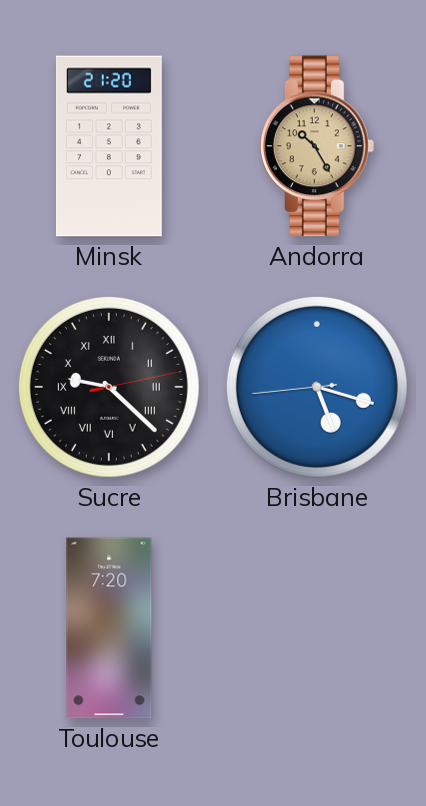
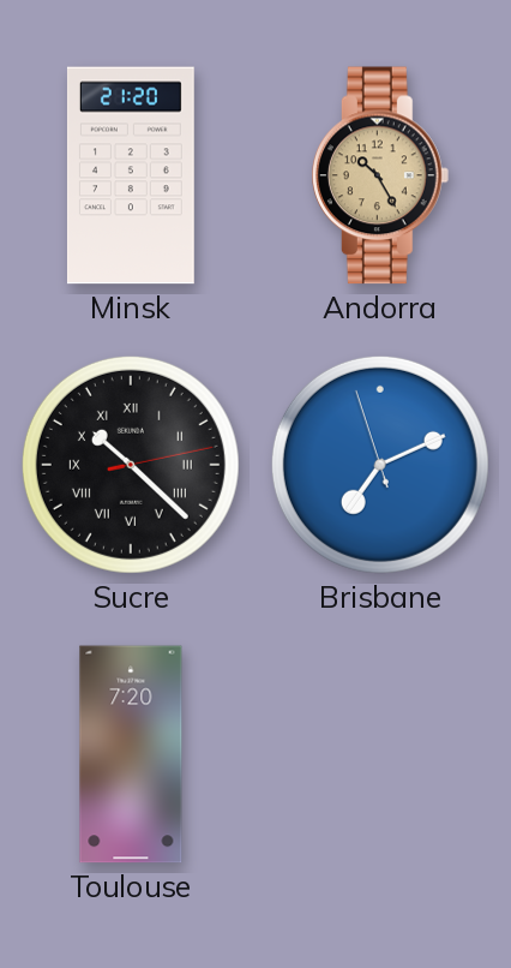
Sucre: 9:22 -> 10:22
Brisbane: 5:17 -> 7:10
